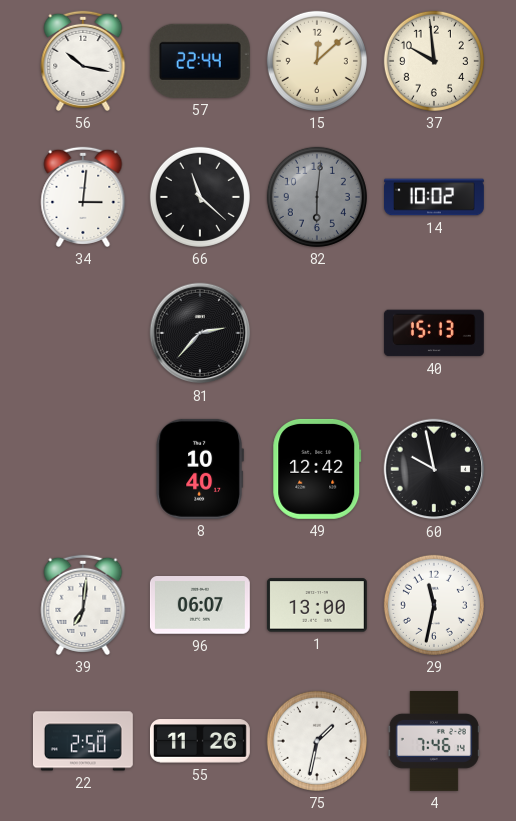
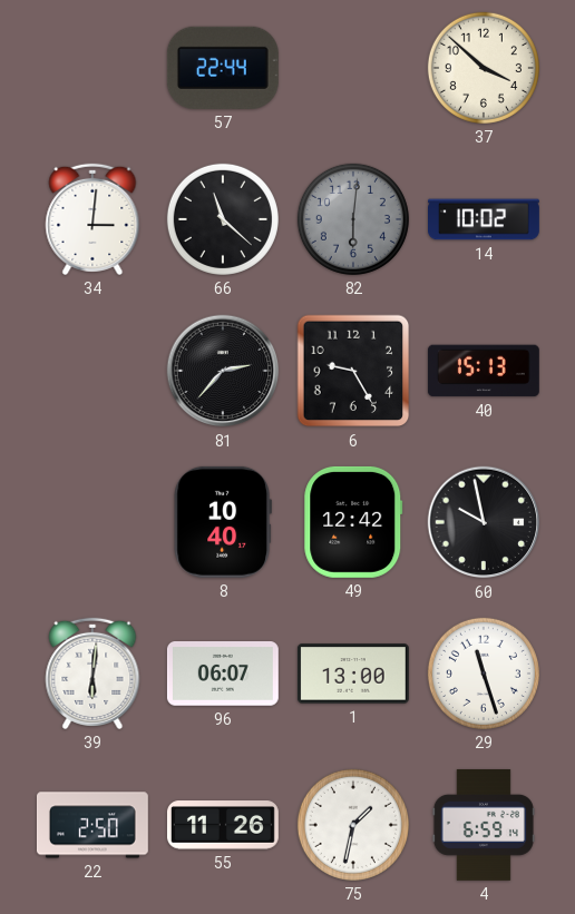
56: 10:17 -> none
15: 12:08 -> none
37: 9:59 -> 3:52
6: none -> 9:25
39: 7:01 -> 6:01
29: 11:32 -> 11:27
4: 7:46 -> 6:59
